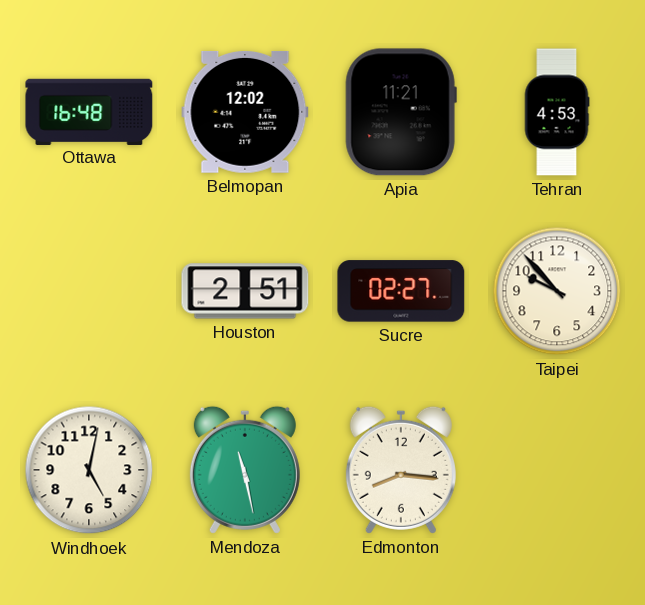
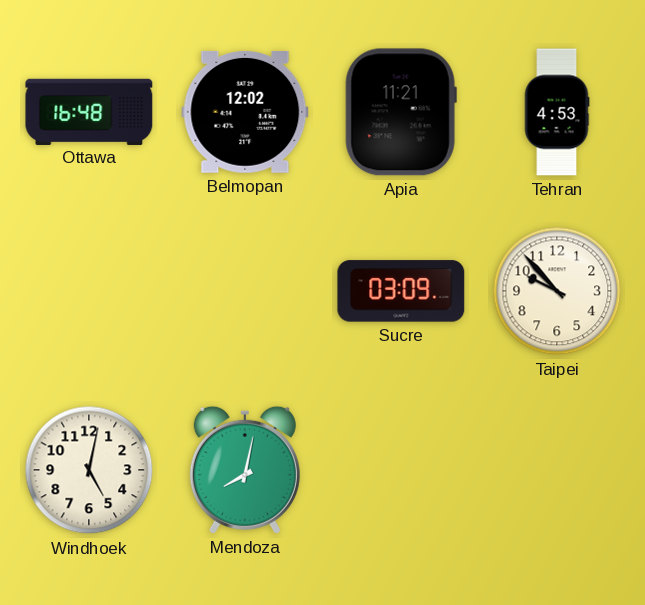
Houston: 2:51 -> none
Sucre: 02:27 -> 03:09
Mendoza: 11:28 -> 8:02
Edmonton: 8:16 -> none
